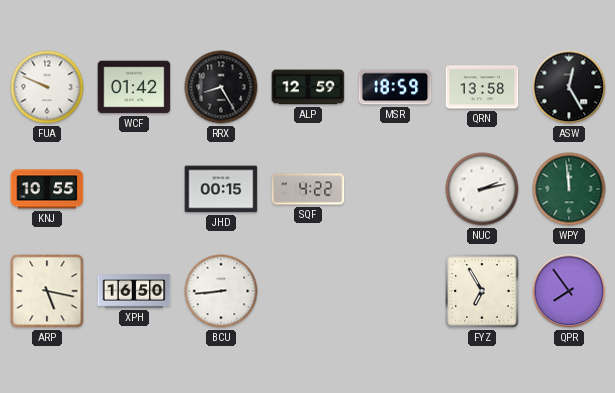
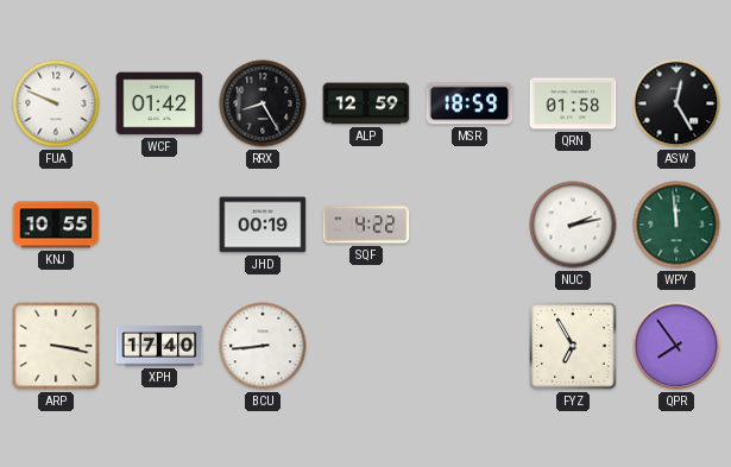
QRN: 13:58 -> 01:58
JHD: 00:15 -> 00:19
ARP: 5:17 -> 3:17
XPH: 16:50 -> 17:40
